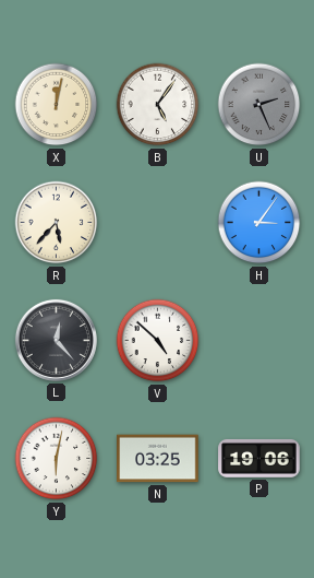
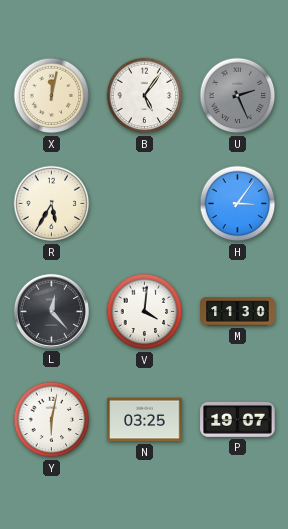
R: 5:37 -> 5:35
V: 4:52 -> 4:01
M: none -> 11:30
P: 19:06 -> 19:07
